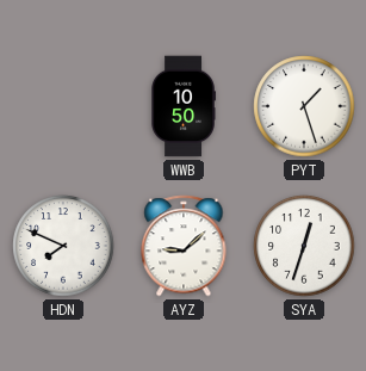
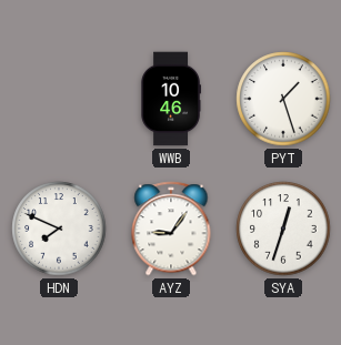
WWB: 10:50 -> 10:46
AYZ: 9:08 -> 9:06
